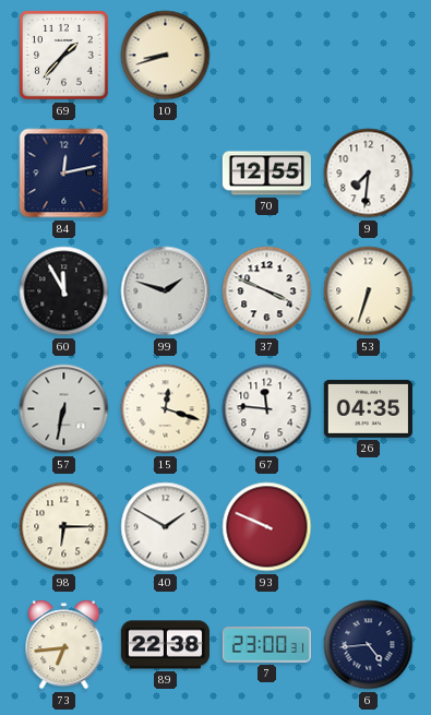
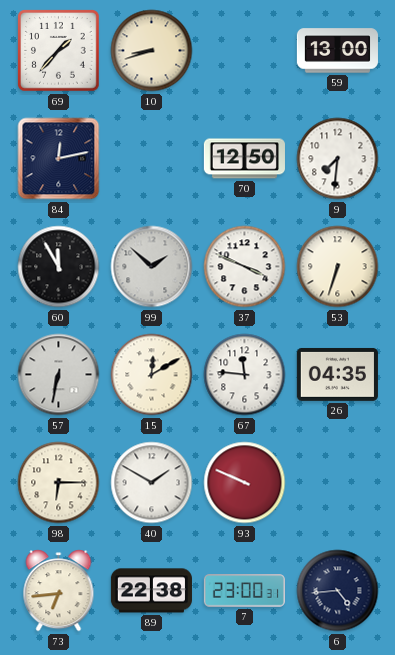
59: none -> 13:00
70: 12:55 -> 12:50
99: 1:48 -> 1:52
15: 12:18 -> 12:10
